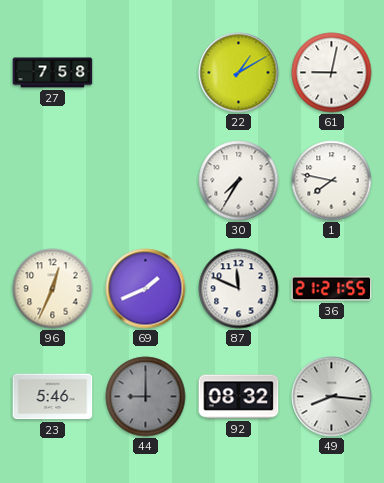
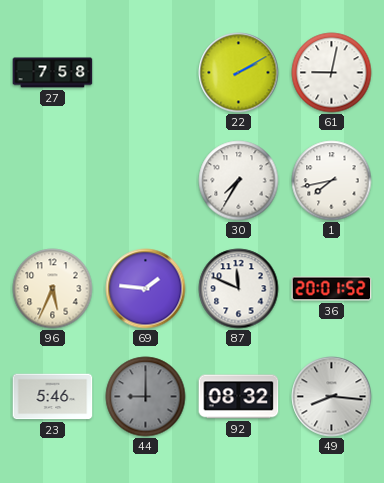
22: 1:10 -> 2:10
1: 7:47 -> 7:43
96: 12:34 -> 5:34
69: 1:41 -> 1:46
36: 21:21 -> 20:01
